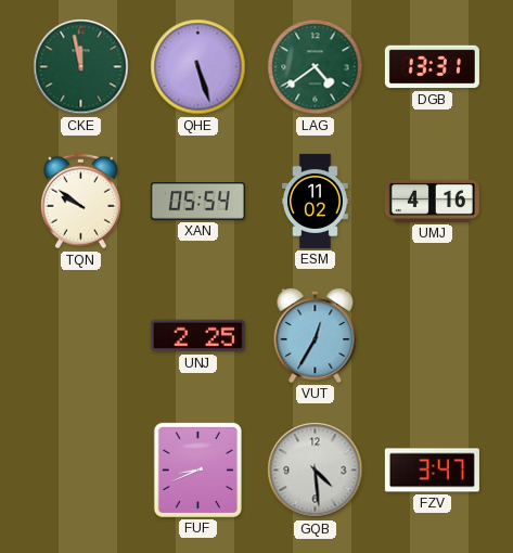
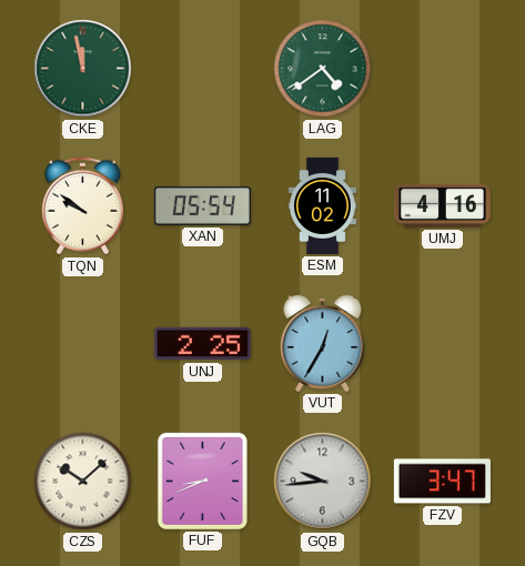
QHE: 5:27 -> none
DGB: 13:31 -> none
CZS: none -> 10:08
GQB: 4:29 -> 9:44
